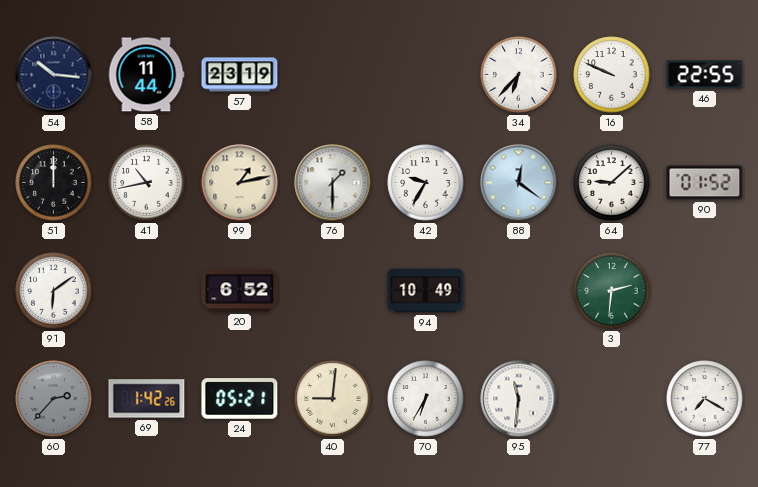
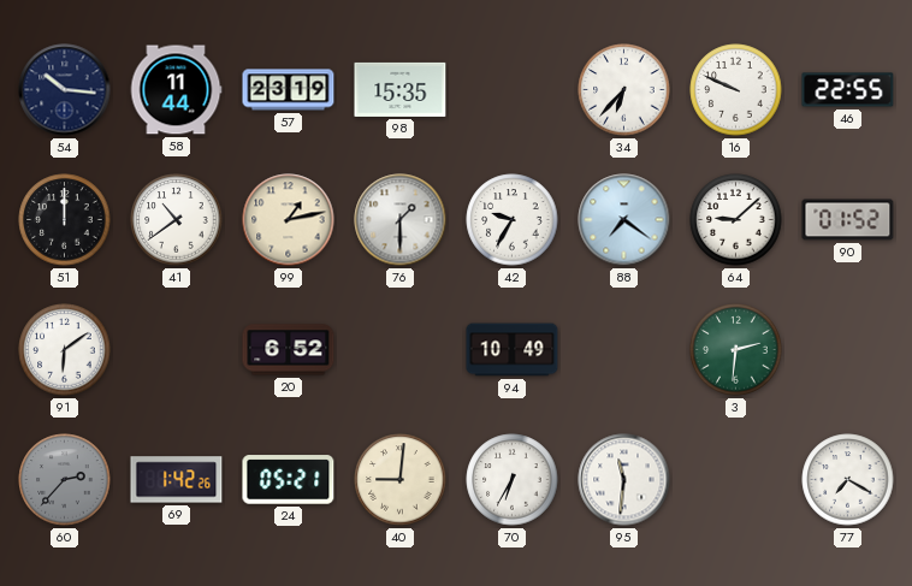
98: none -> 15:35
41: 10:43 -> 10:39
88: 12:21 -> 7:21
